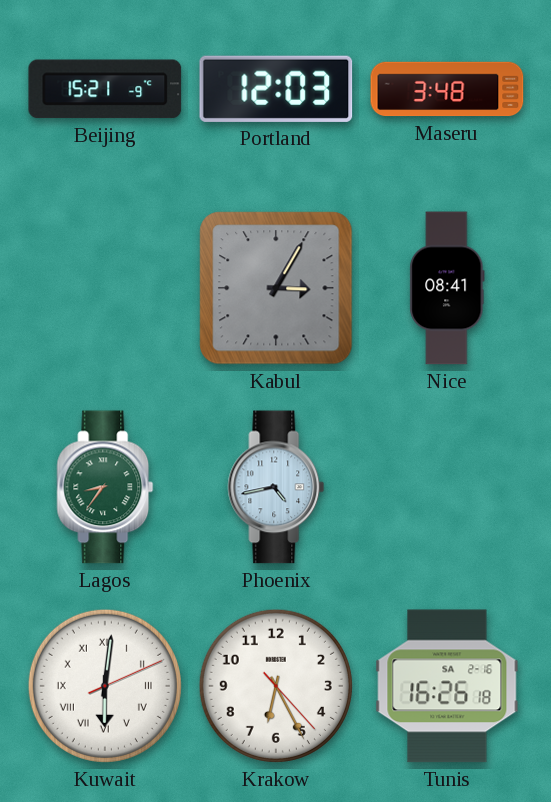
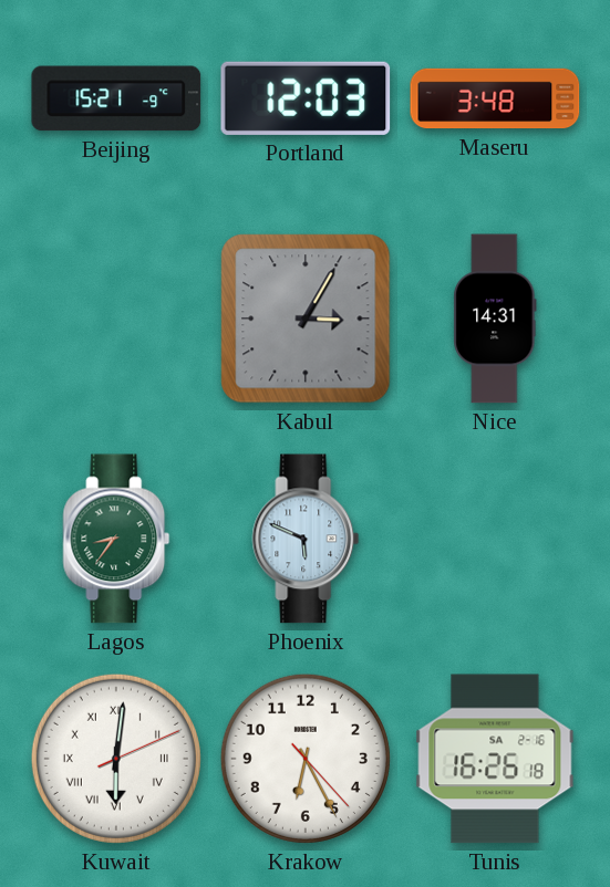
Nice: 08:41 -> 14:31
Phoenix: 4:43 -> 5:49
